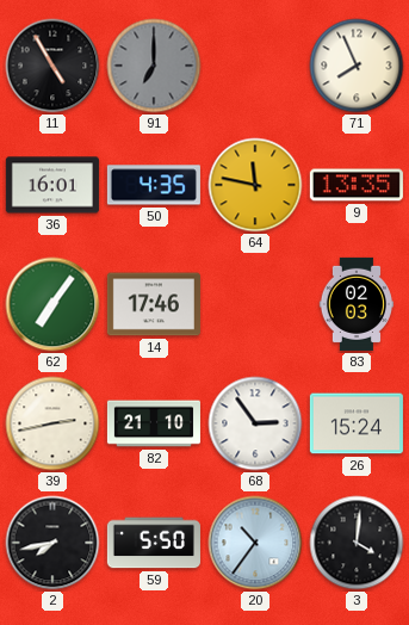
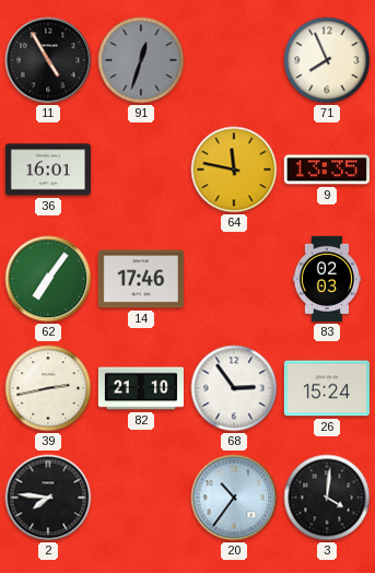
91: 7:00 -> 12:33
50: 4:35 -> none
2: 7:43 -> 7:46
59: 5:50 -> none
